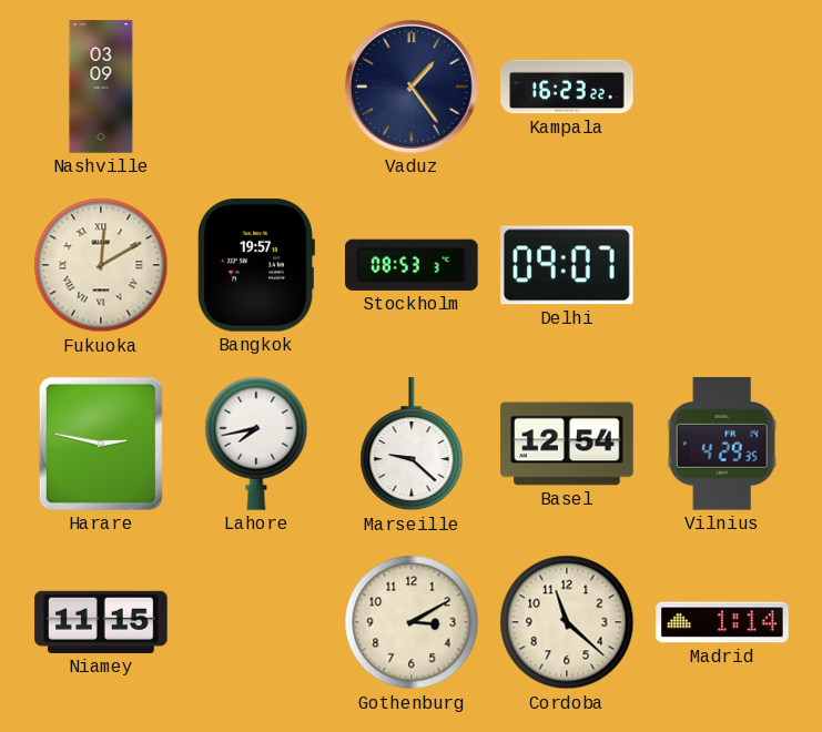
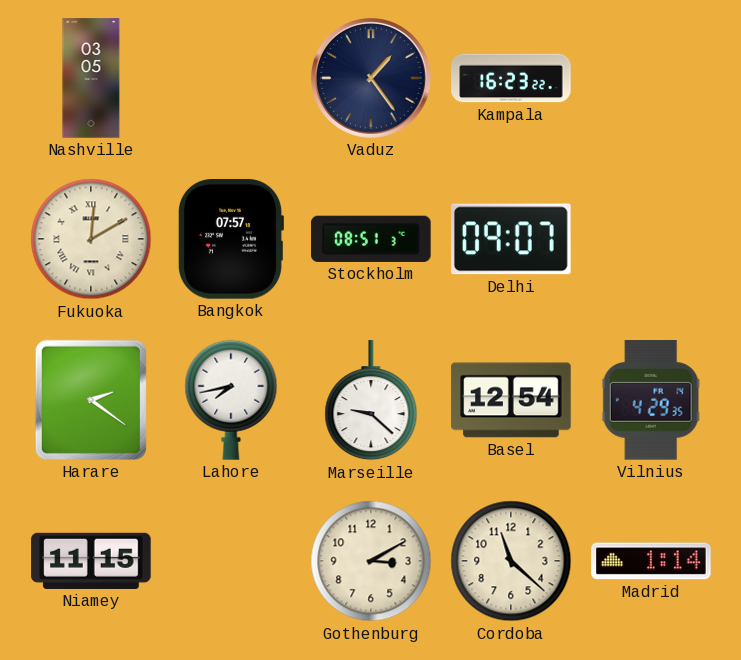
Nashville: 03:09 -> 03:05
Bangkok: 19:57 -> 07:57
Stockholm: 08:53 -> 08:51
Harare: 2:47 -> 2:21
